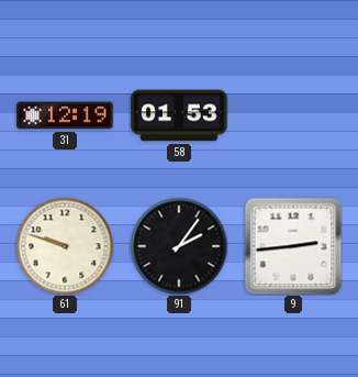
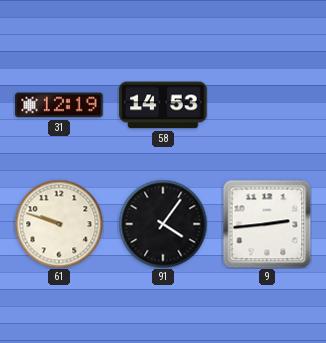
58: 01:53 -> 14:53
91: 2:06 -> 4:06
